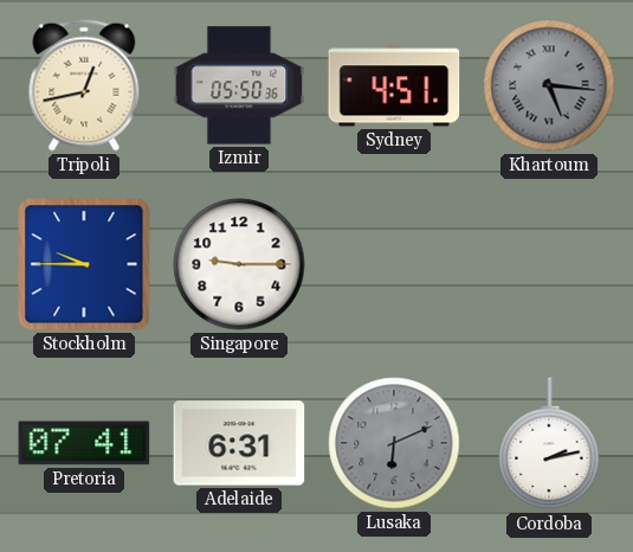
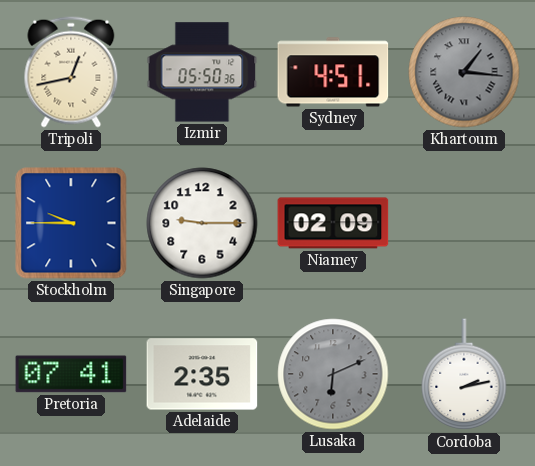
Khartoum: 5:16 -> 1:16
Niamey: none -> 02:09
Adelaide: 6:31 -> 2:35
